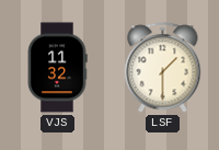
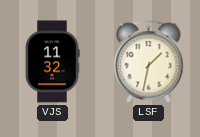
LSF: 1:30 -> 1:32
